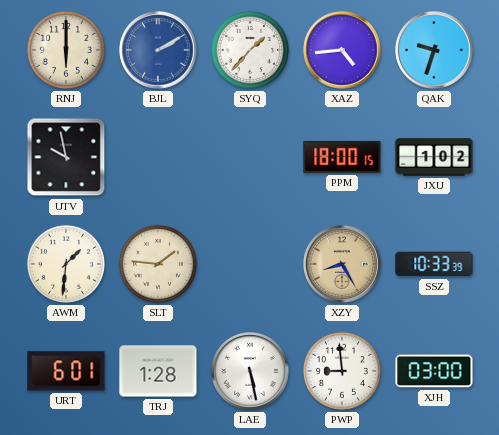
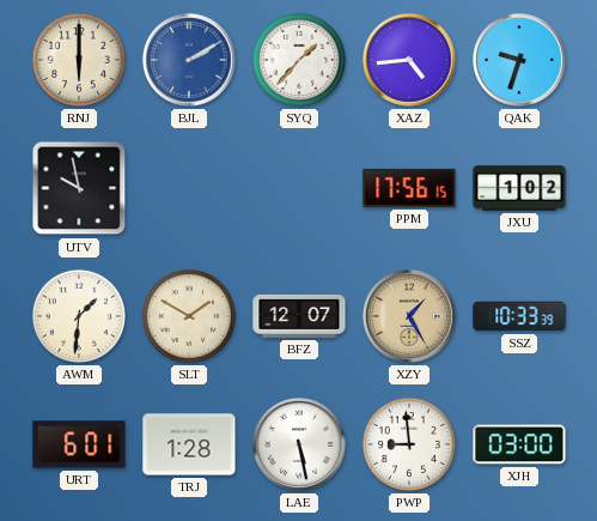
PPM: 18:00 -> 17:56
SLT: 1:46 -> 1:50
BFZ: none -> 12:07
XZY: 8:25 -> 1:25
